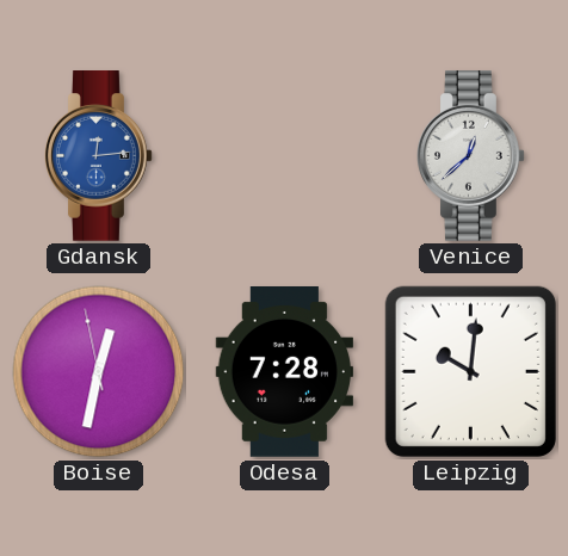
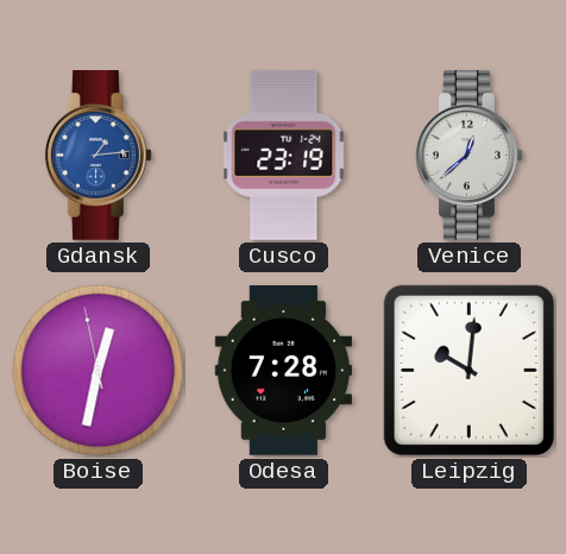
Gdansk: 12:14 -> 1:14
Cusco: none -> 23:19
